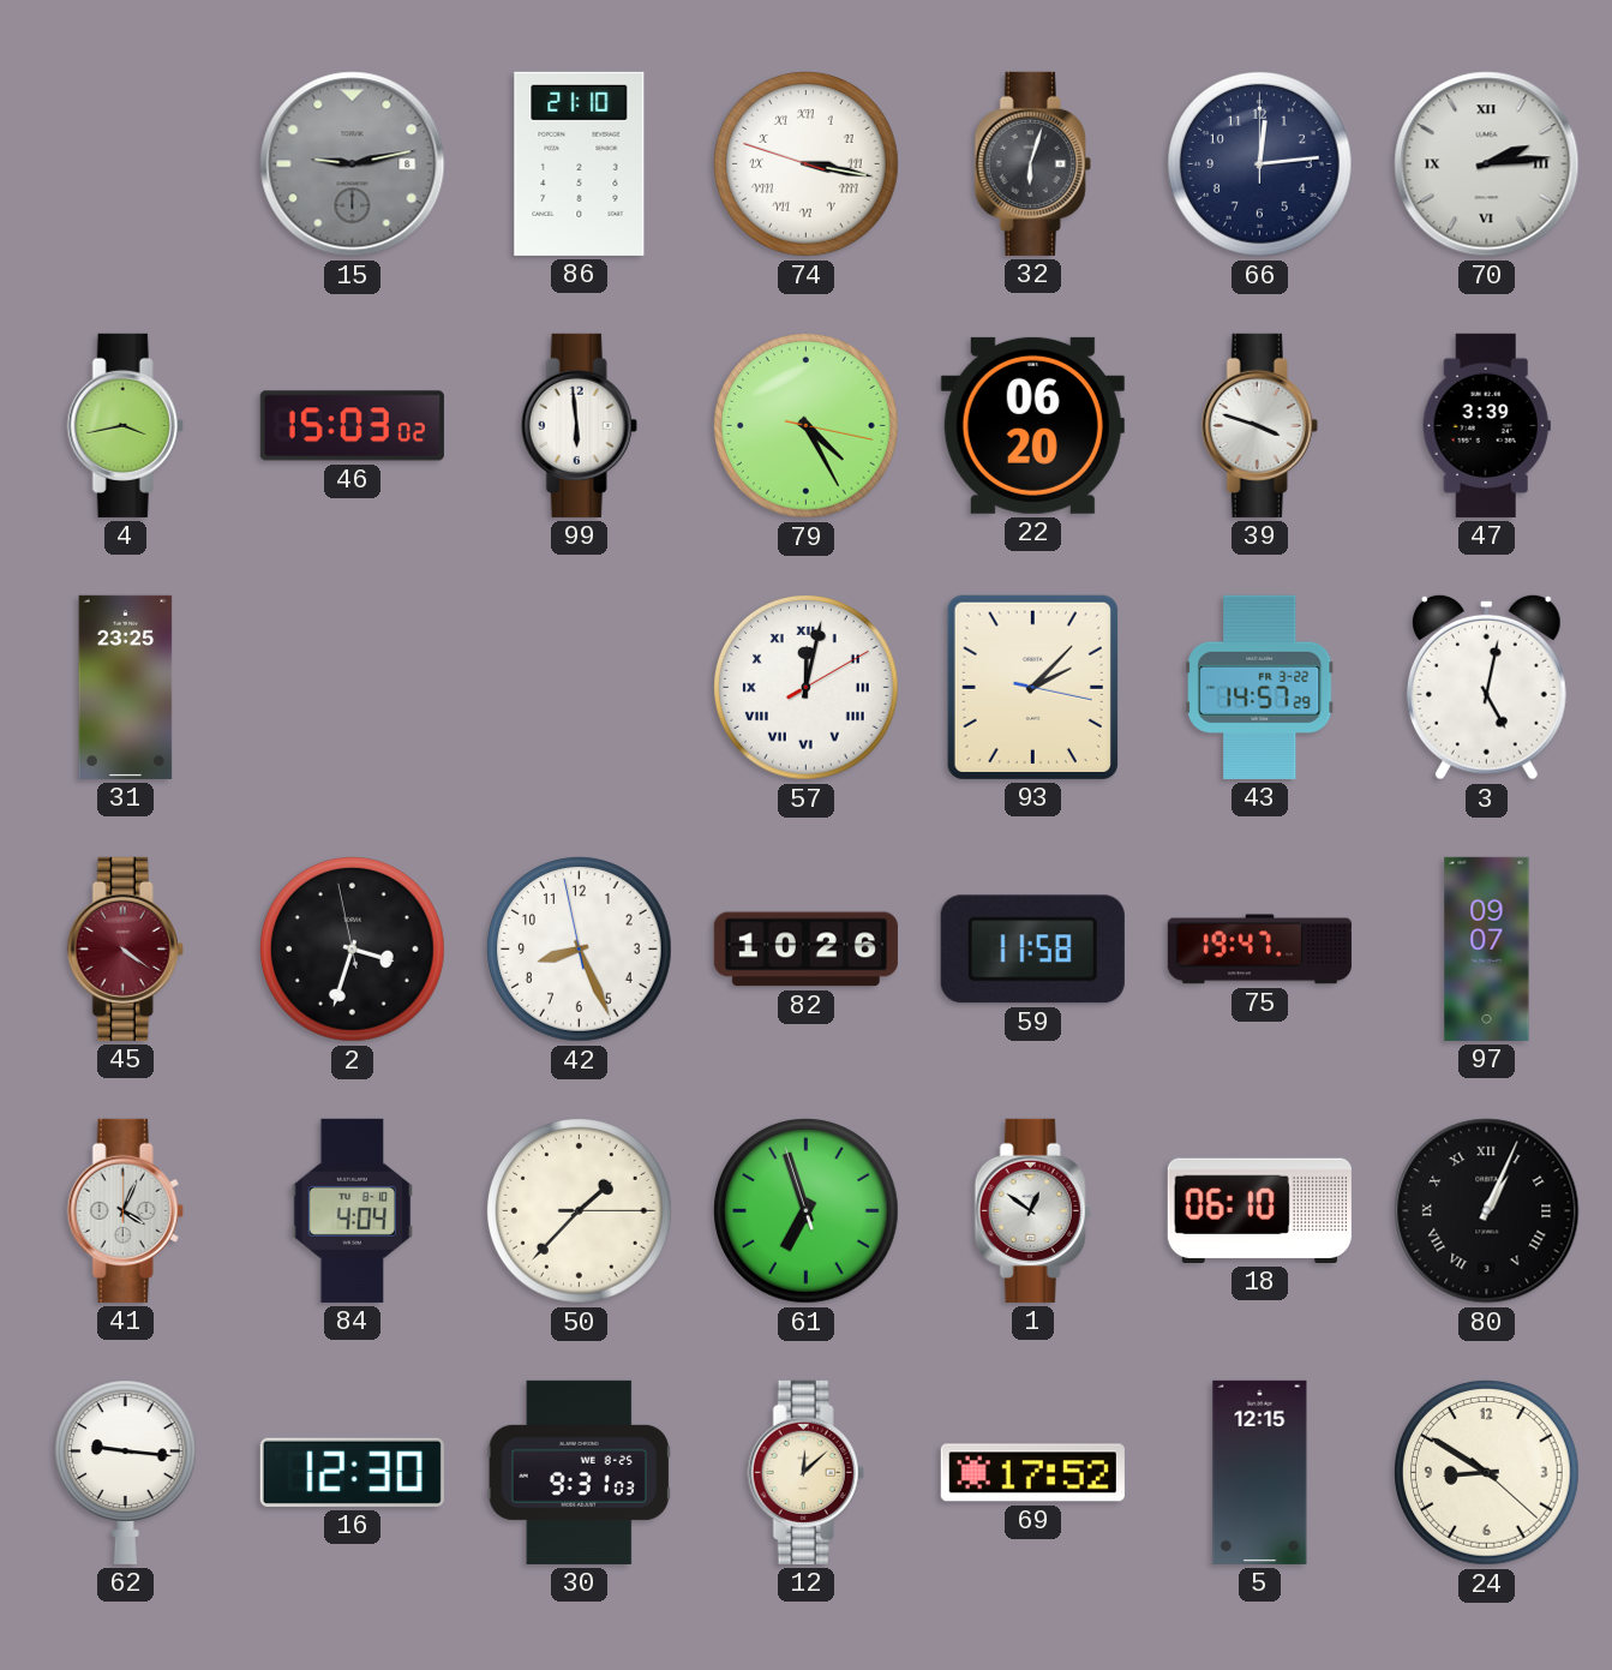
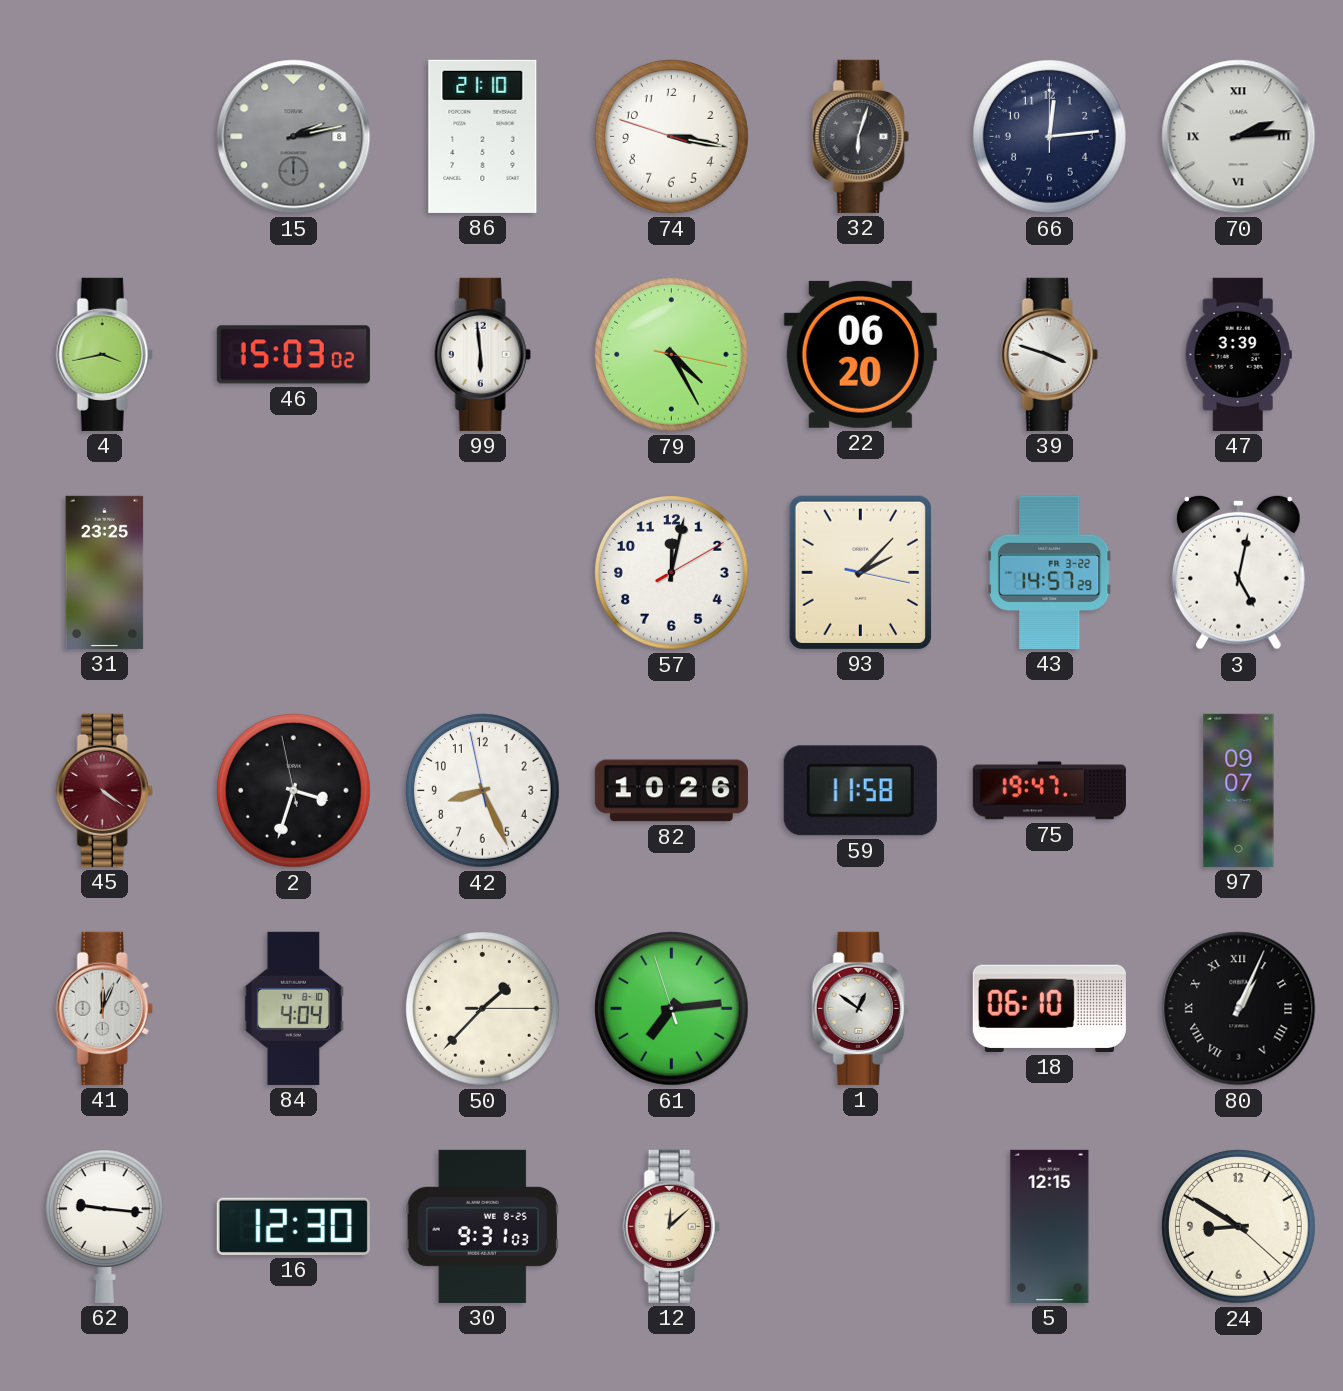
15: 9:13 -> 2:13
74 numerals: Roman -> Arabic
57 numerals: Roman -> Arabic
41: 4:04 -> 12:04
61: 6:56 -> 7:13
69: 17:52 -> none
